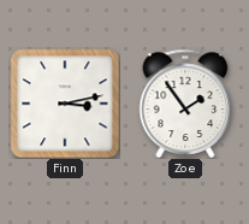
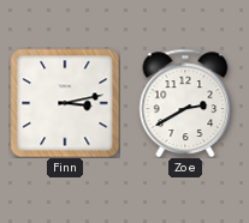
Zoe: 1:54 -> 2:40
